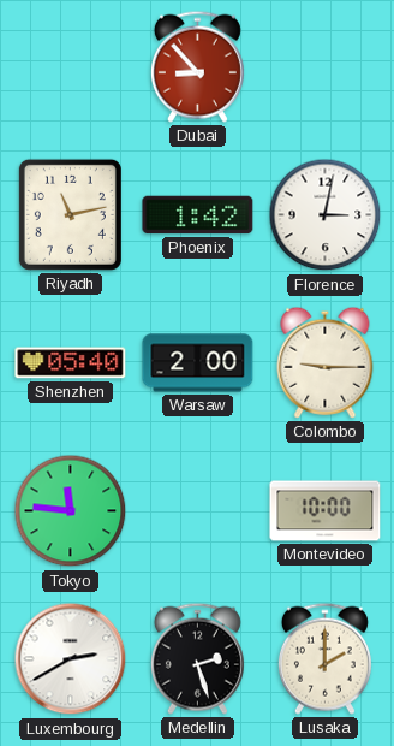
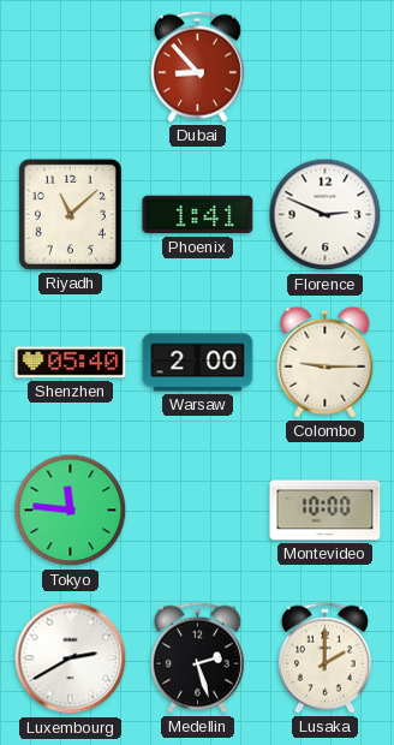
Riyadh: 11:13 -> 11:08
Phoenix: 1:42 -> 1:41
Florence: 3:02 -> 2:49
